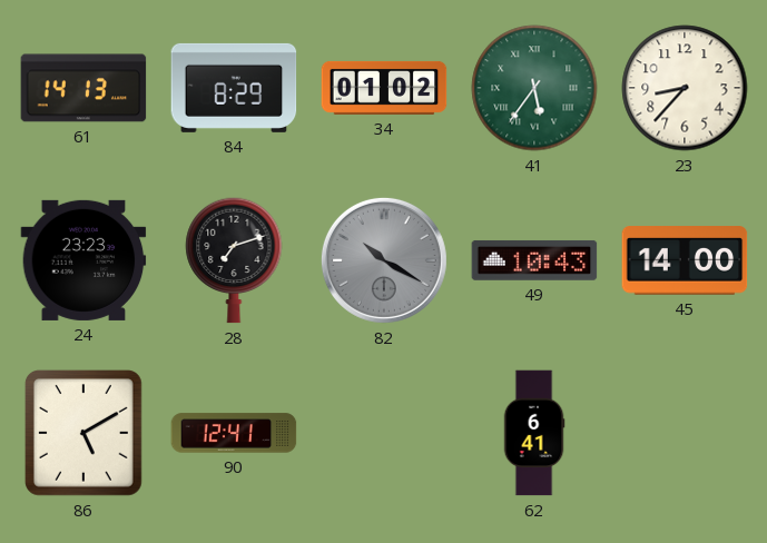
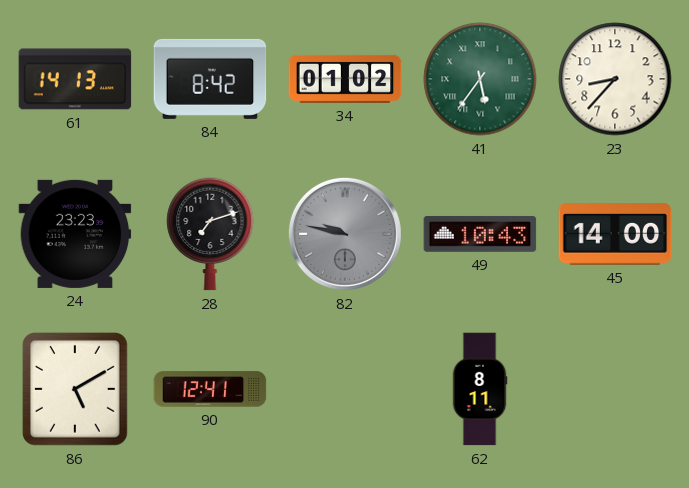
84: 8:29 -> 8:42
82: 10:20 -> 9:47
62: 6:41 -> 8:11
